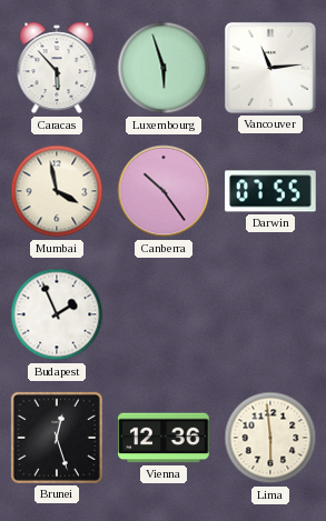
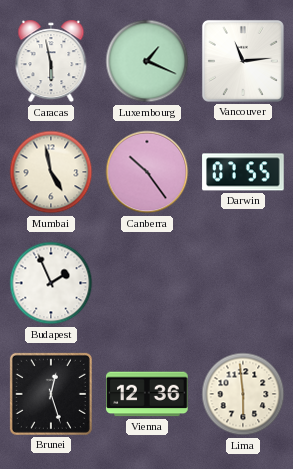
Caracas: 5:53 -> 5:58
Luxembourg: 5:57 -> 1:19
Mumbai: 3:58 -> 4:58
